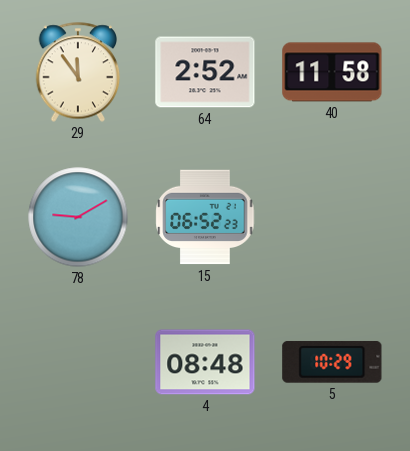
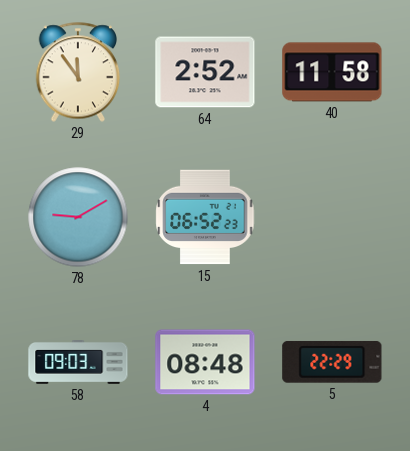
58: none -> 09:03
5: 10:29 -> 22:29
